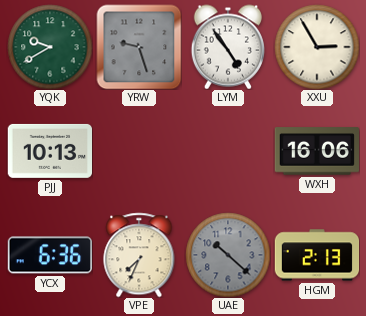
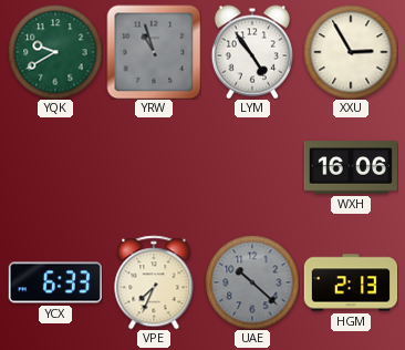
YRW: 9:27 -> 10:57
PJJ: 10:13 -> none
YCX: 6:36 -> 6:33
